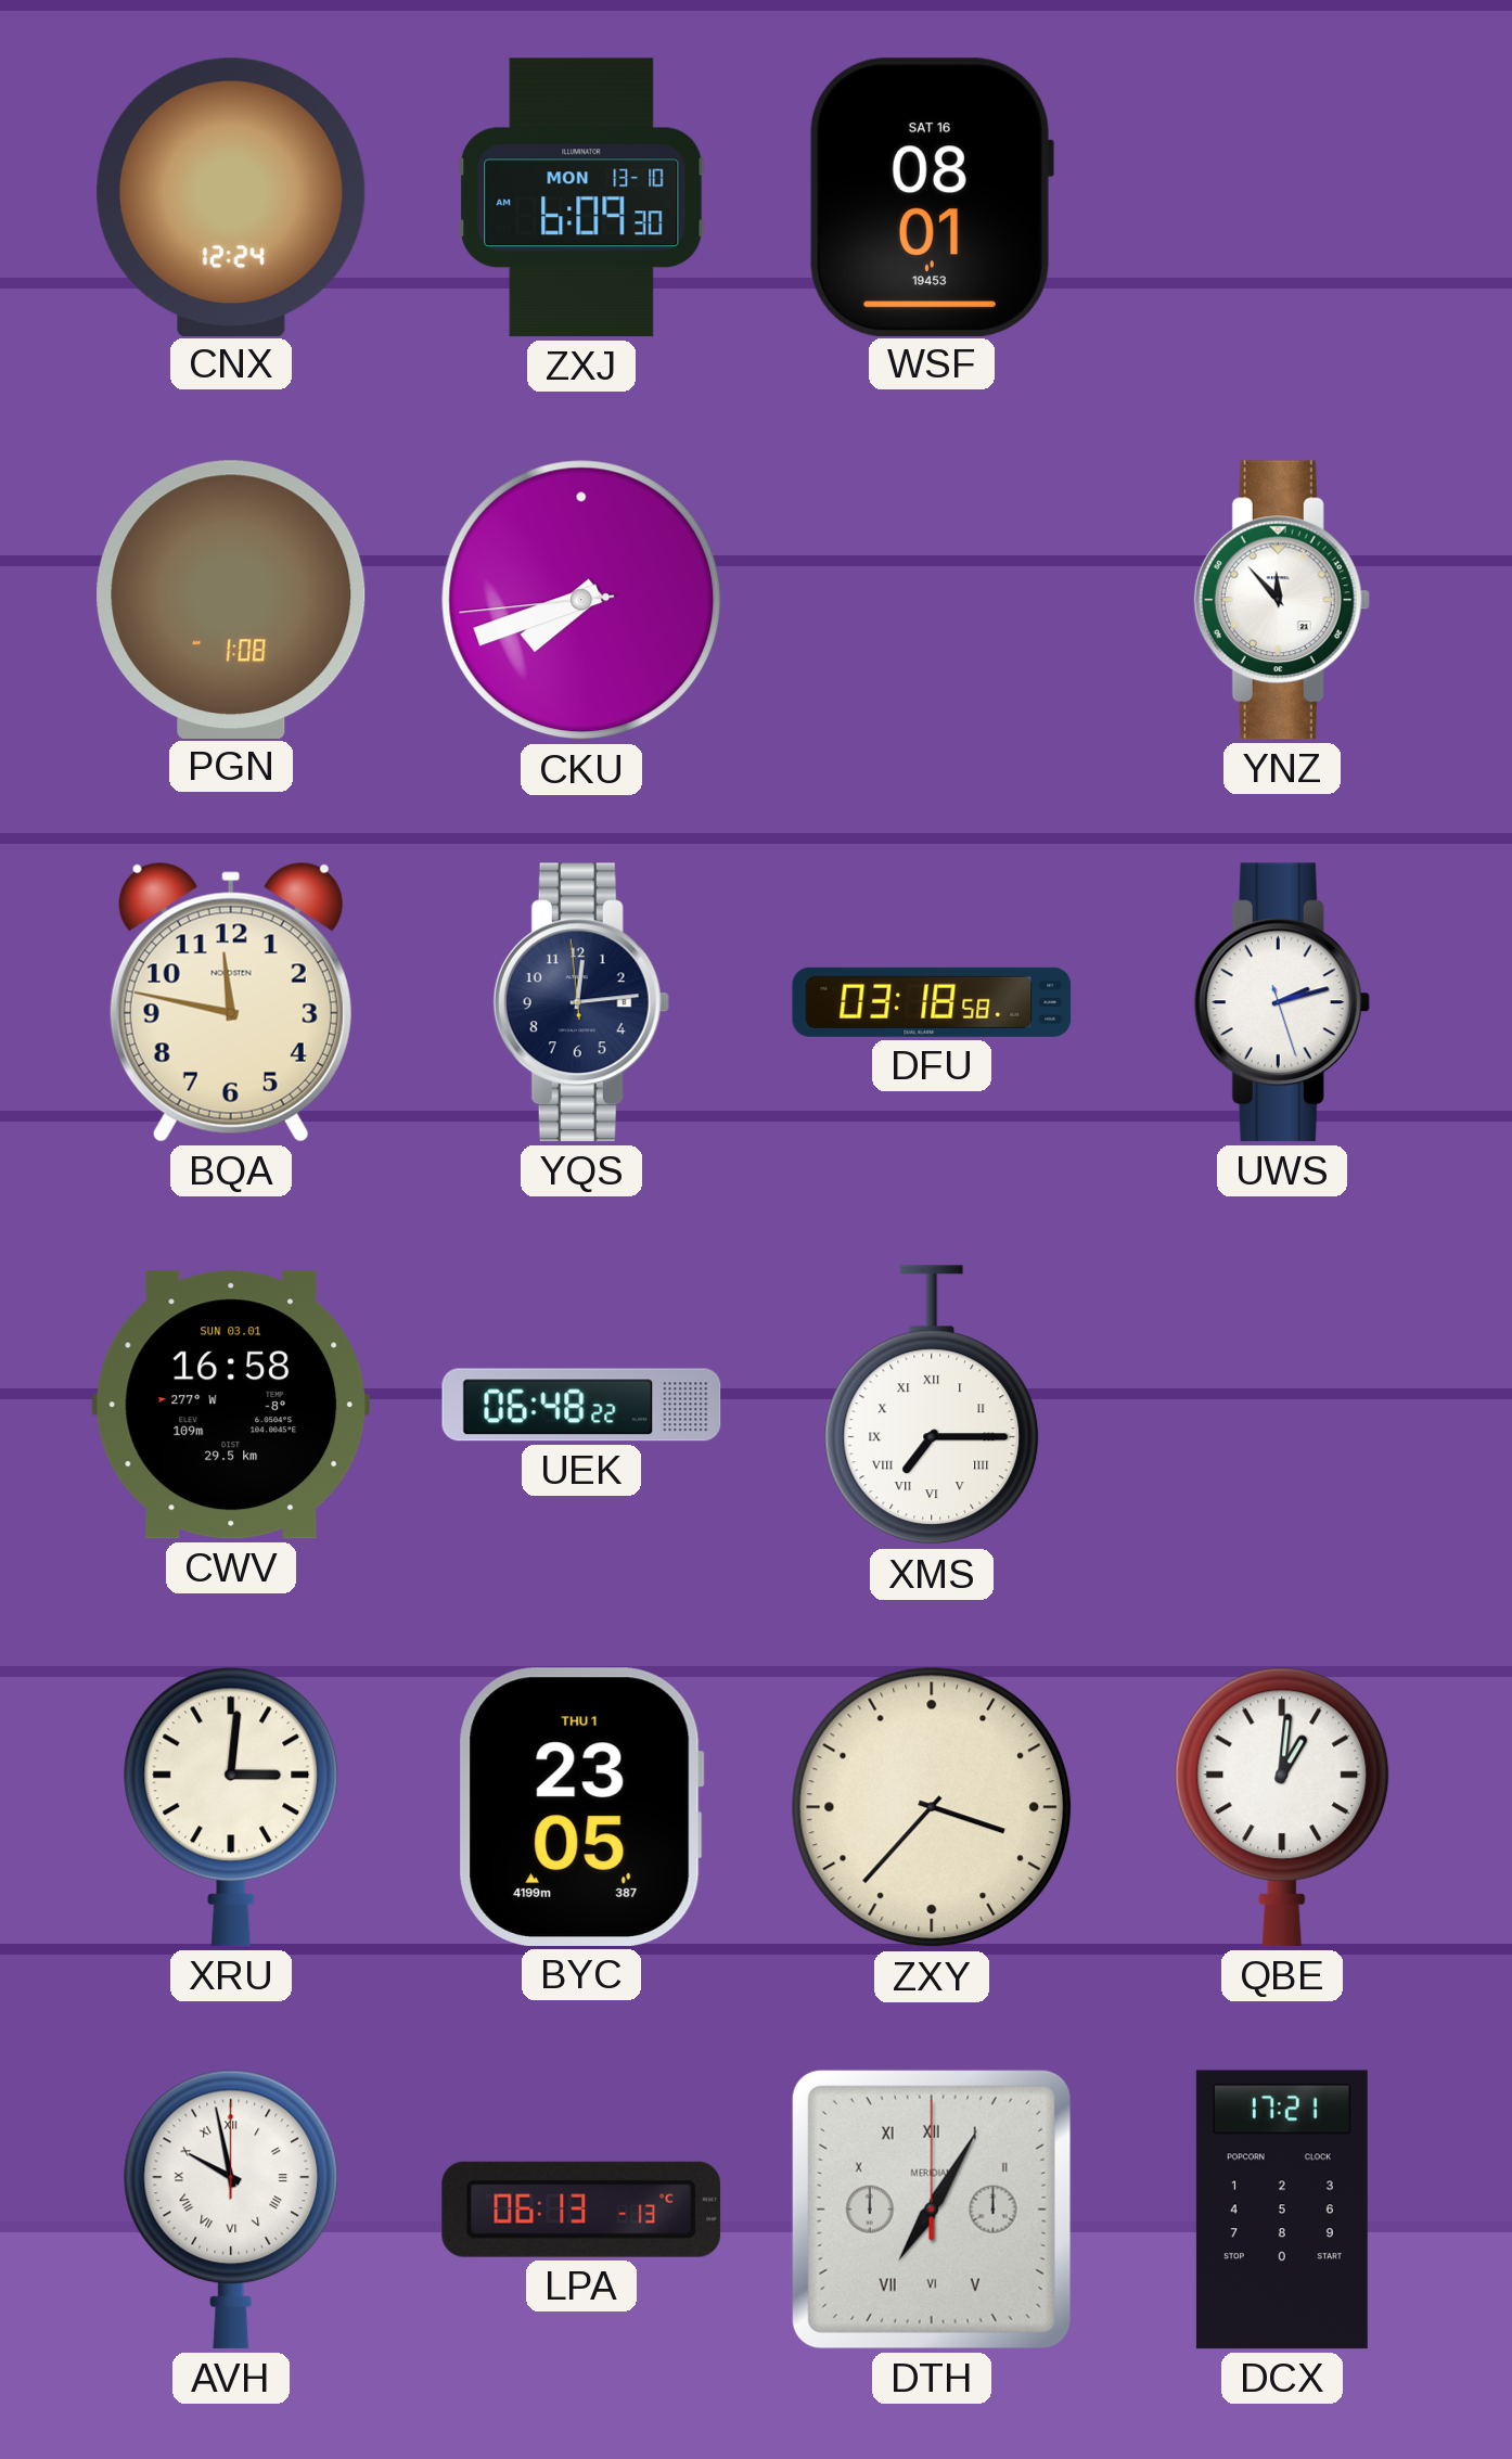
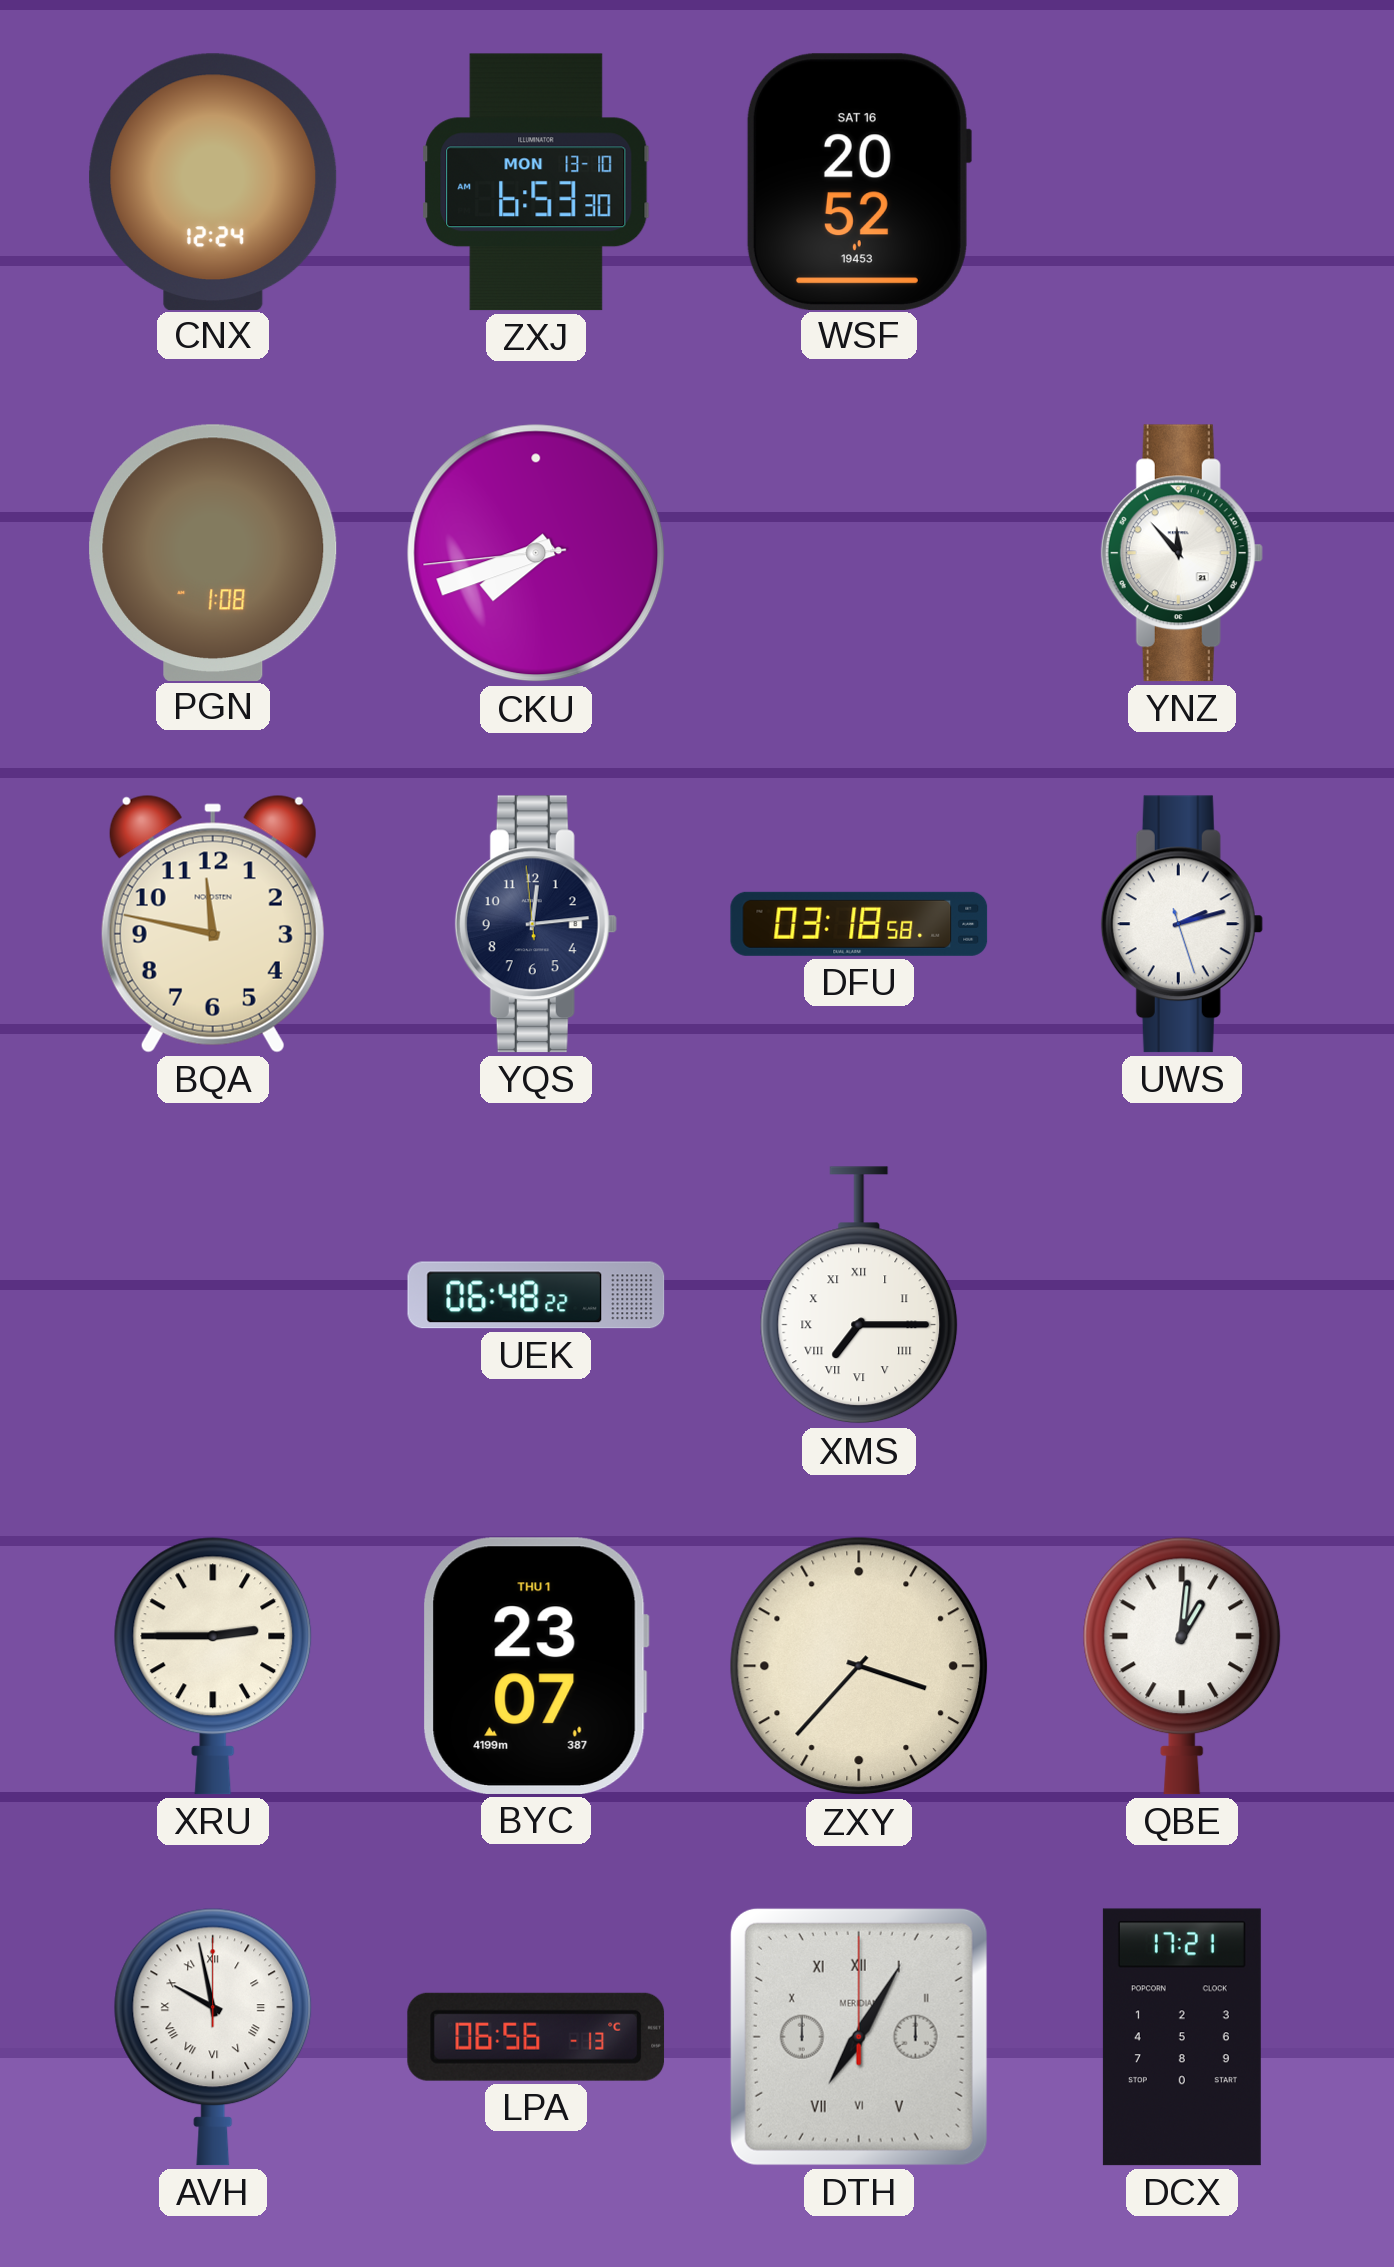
ZXJ: 6:09 -> 6:53
WSF: 08:01 -> 20:52
CWV: 16:58 -> none
XRU: 3:01 -> 2:45
BYC: 23:05 -> 23:07
LPA: 06:13 -> 06:56
